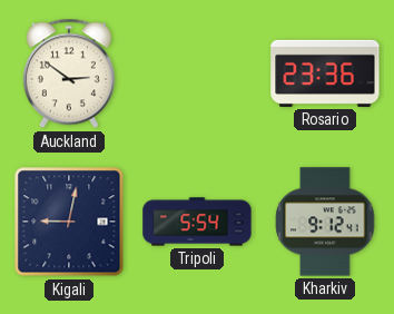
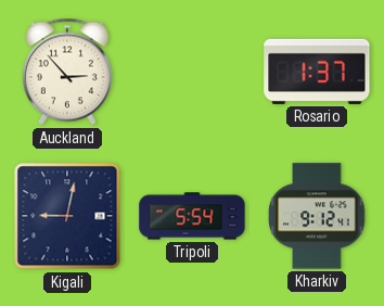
Auckland: 2:51 -> 2:53
Rosario: 23:36 -> 1:37
